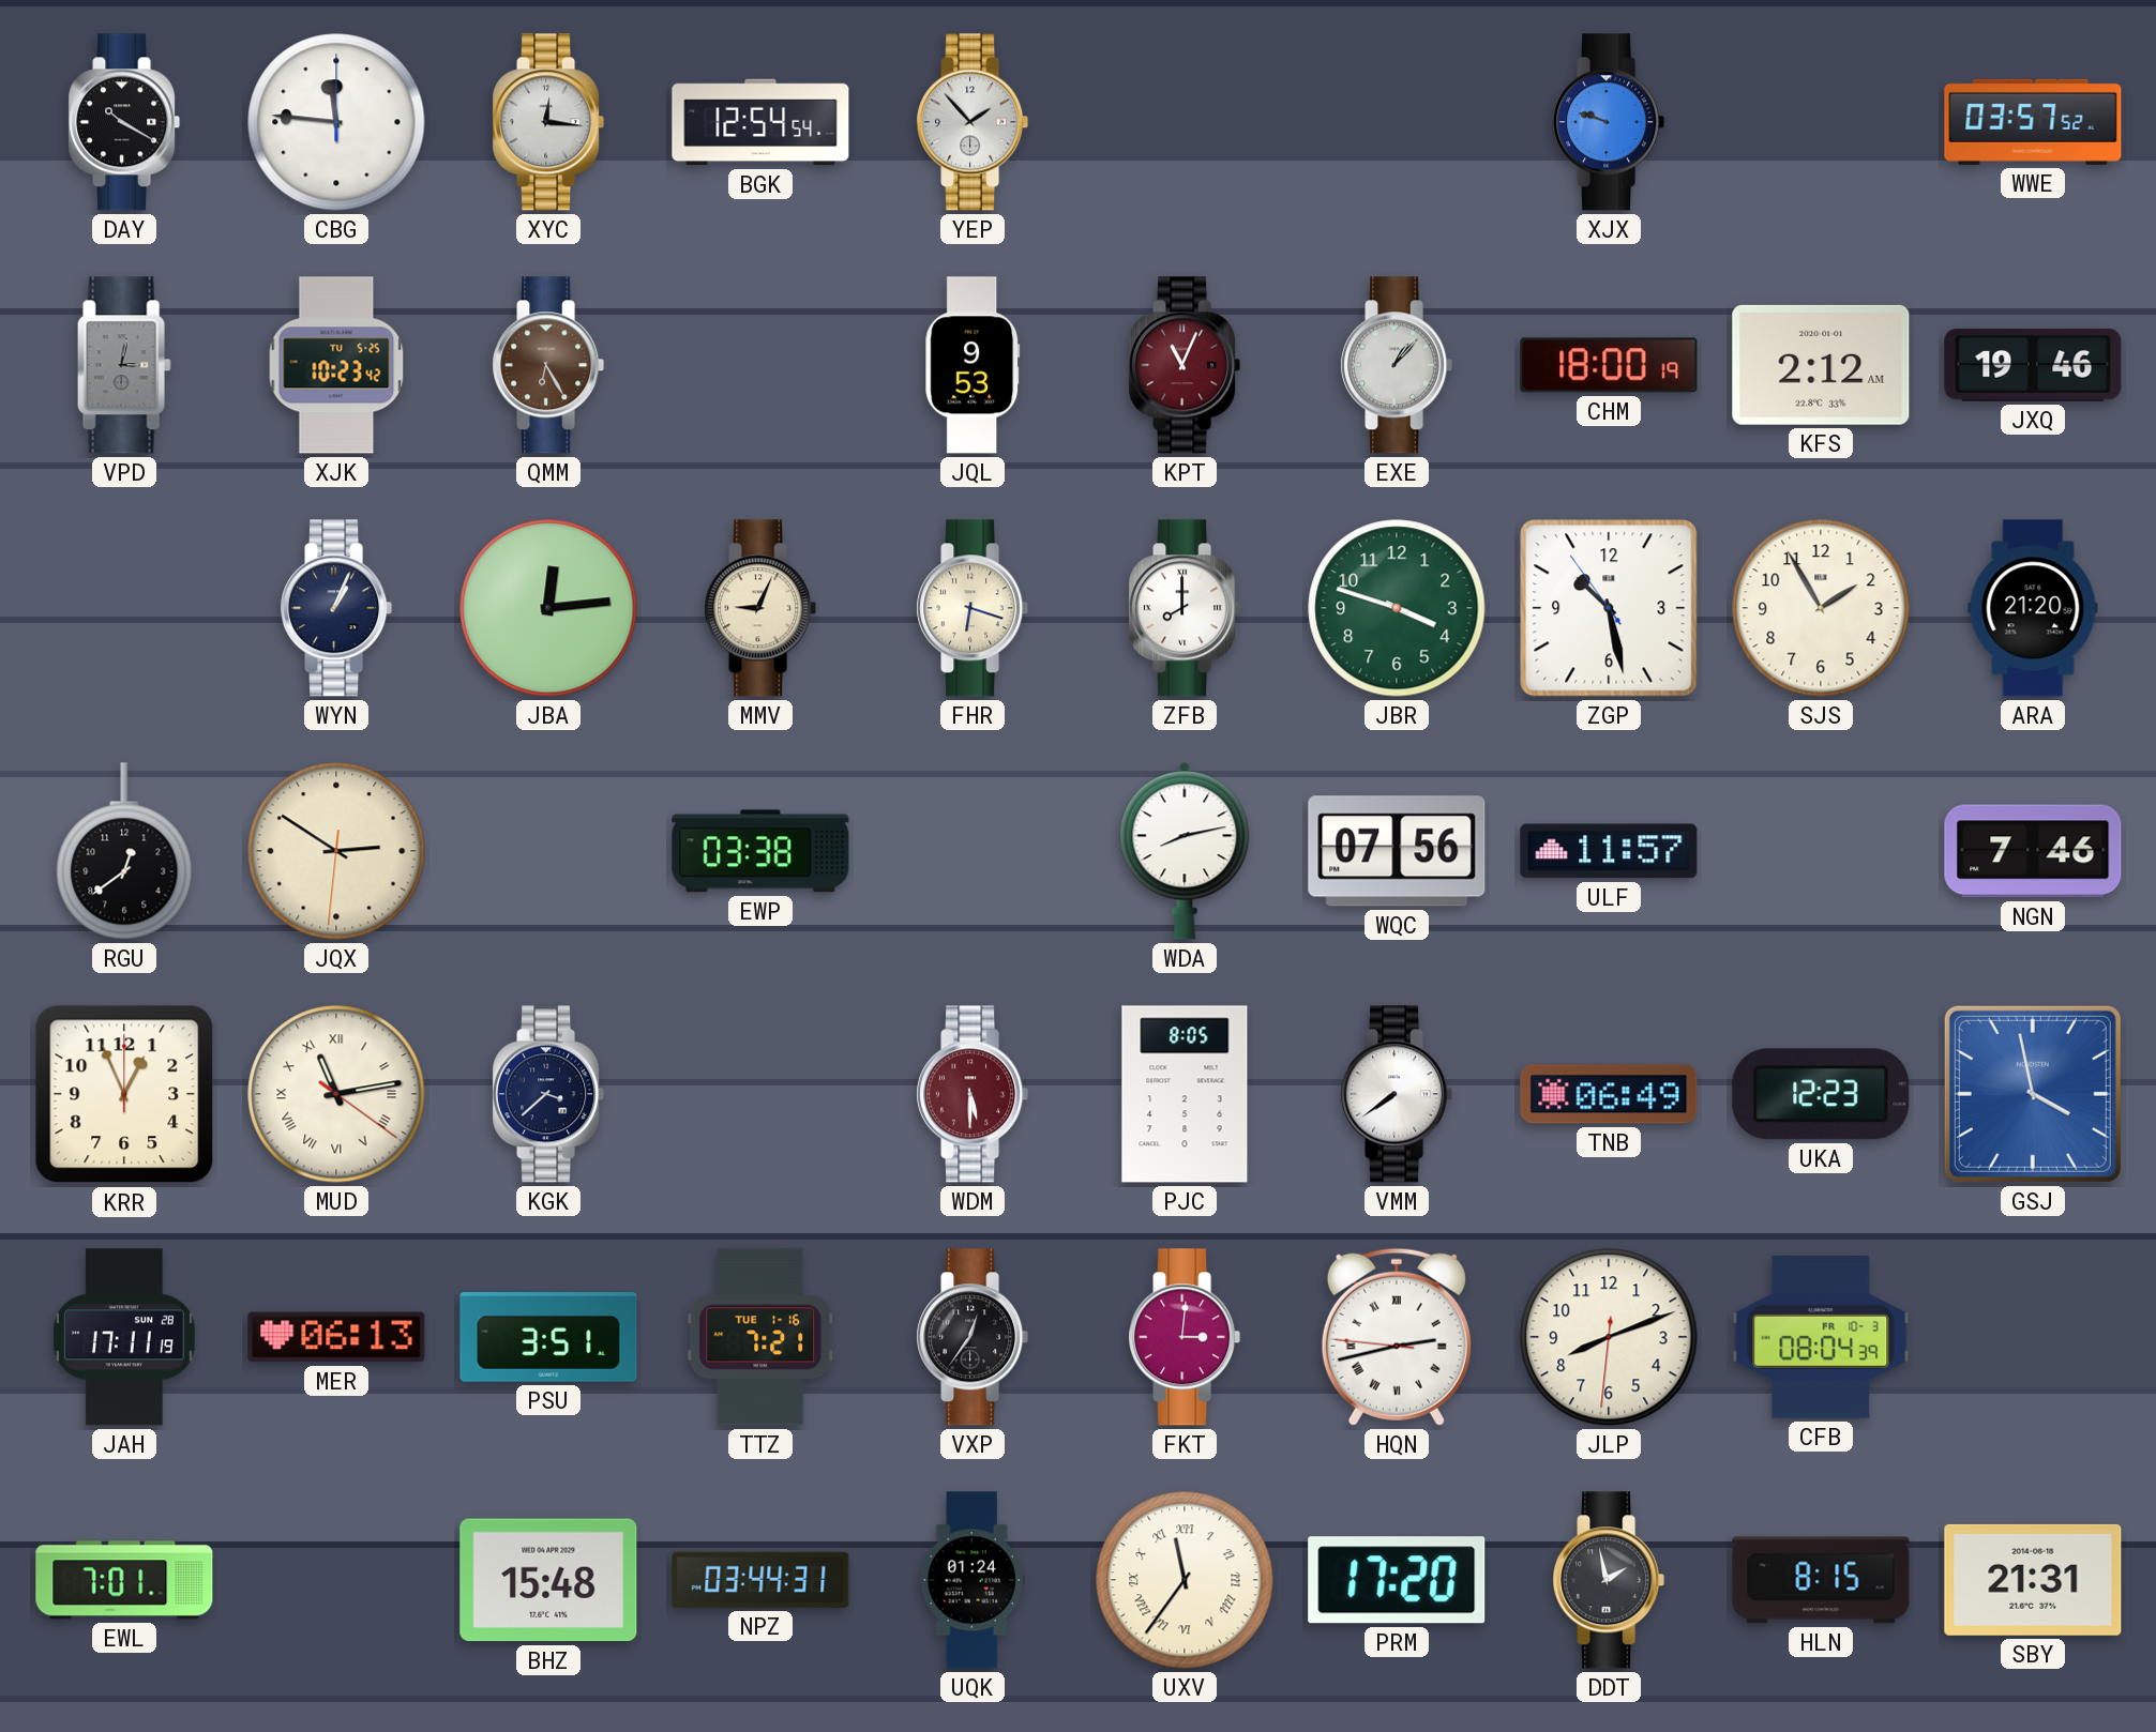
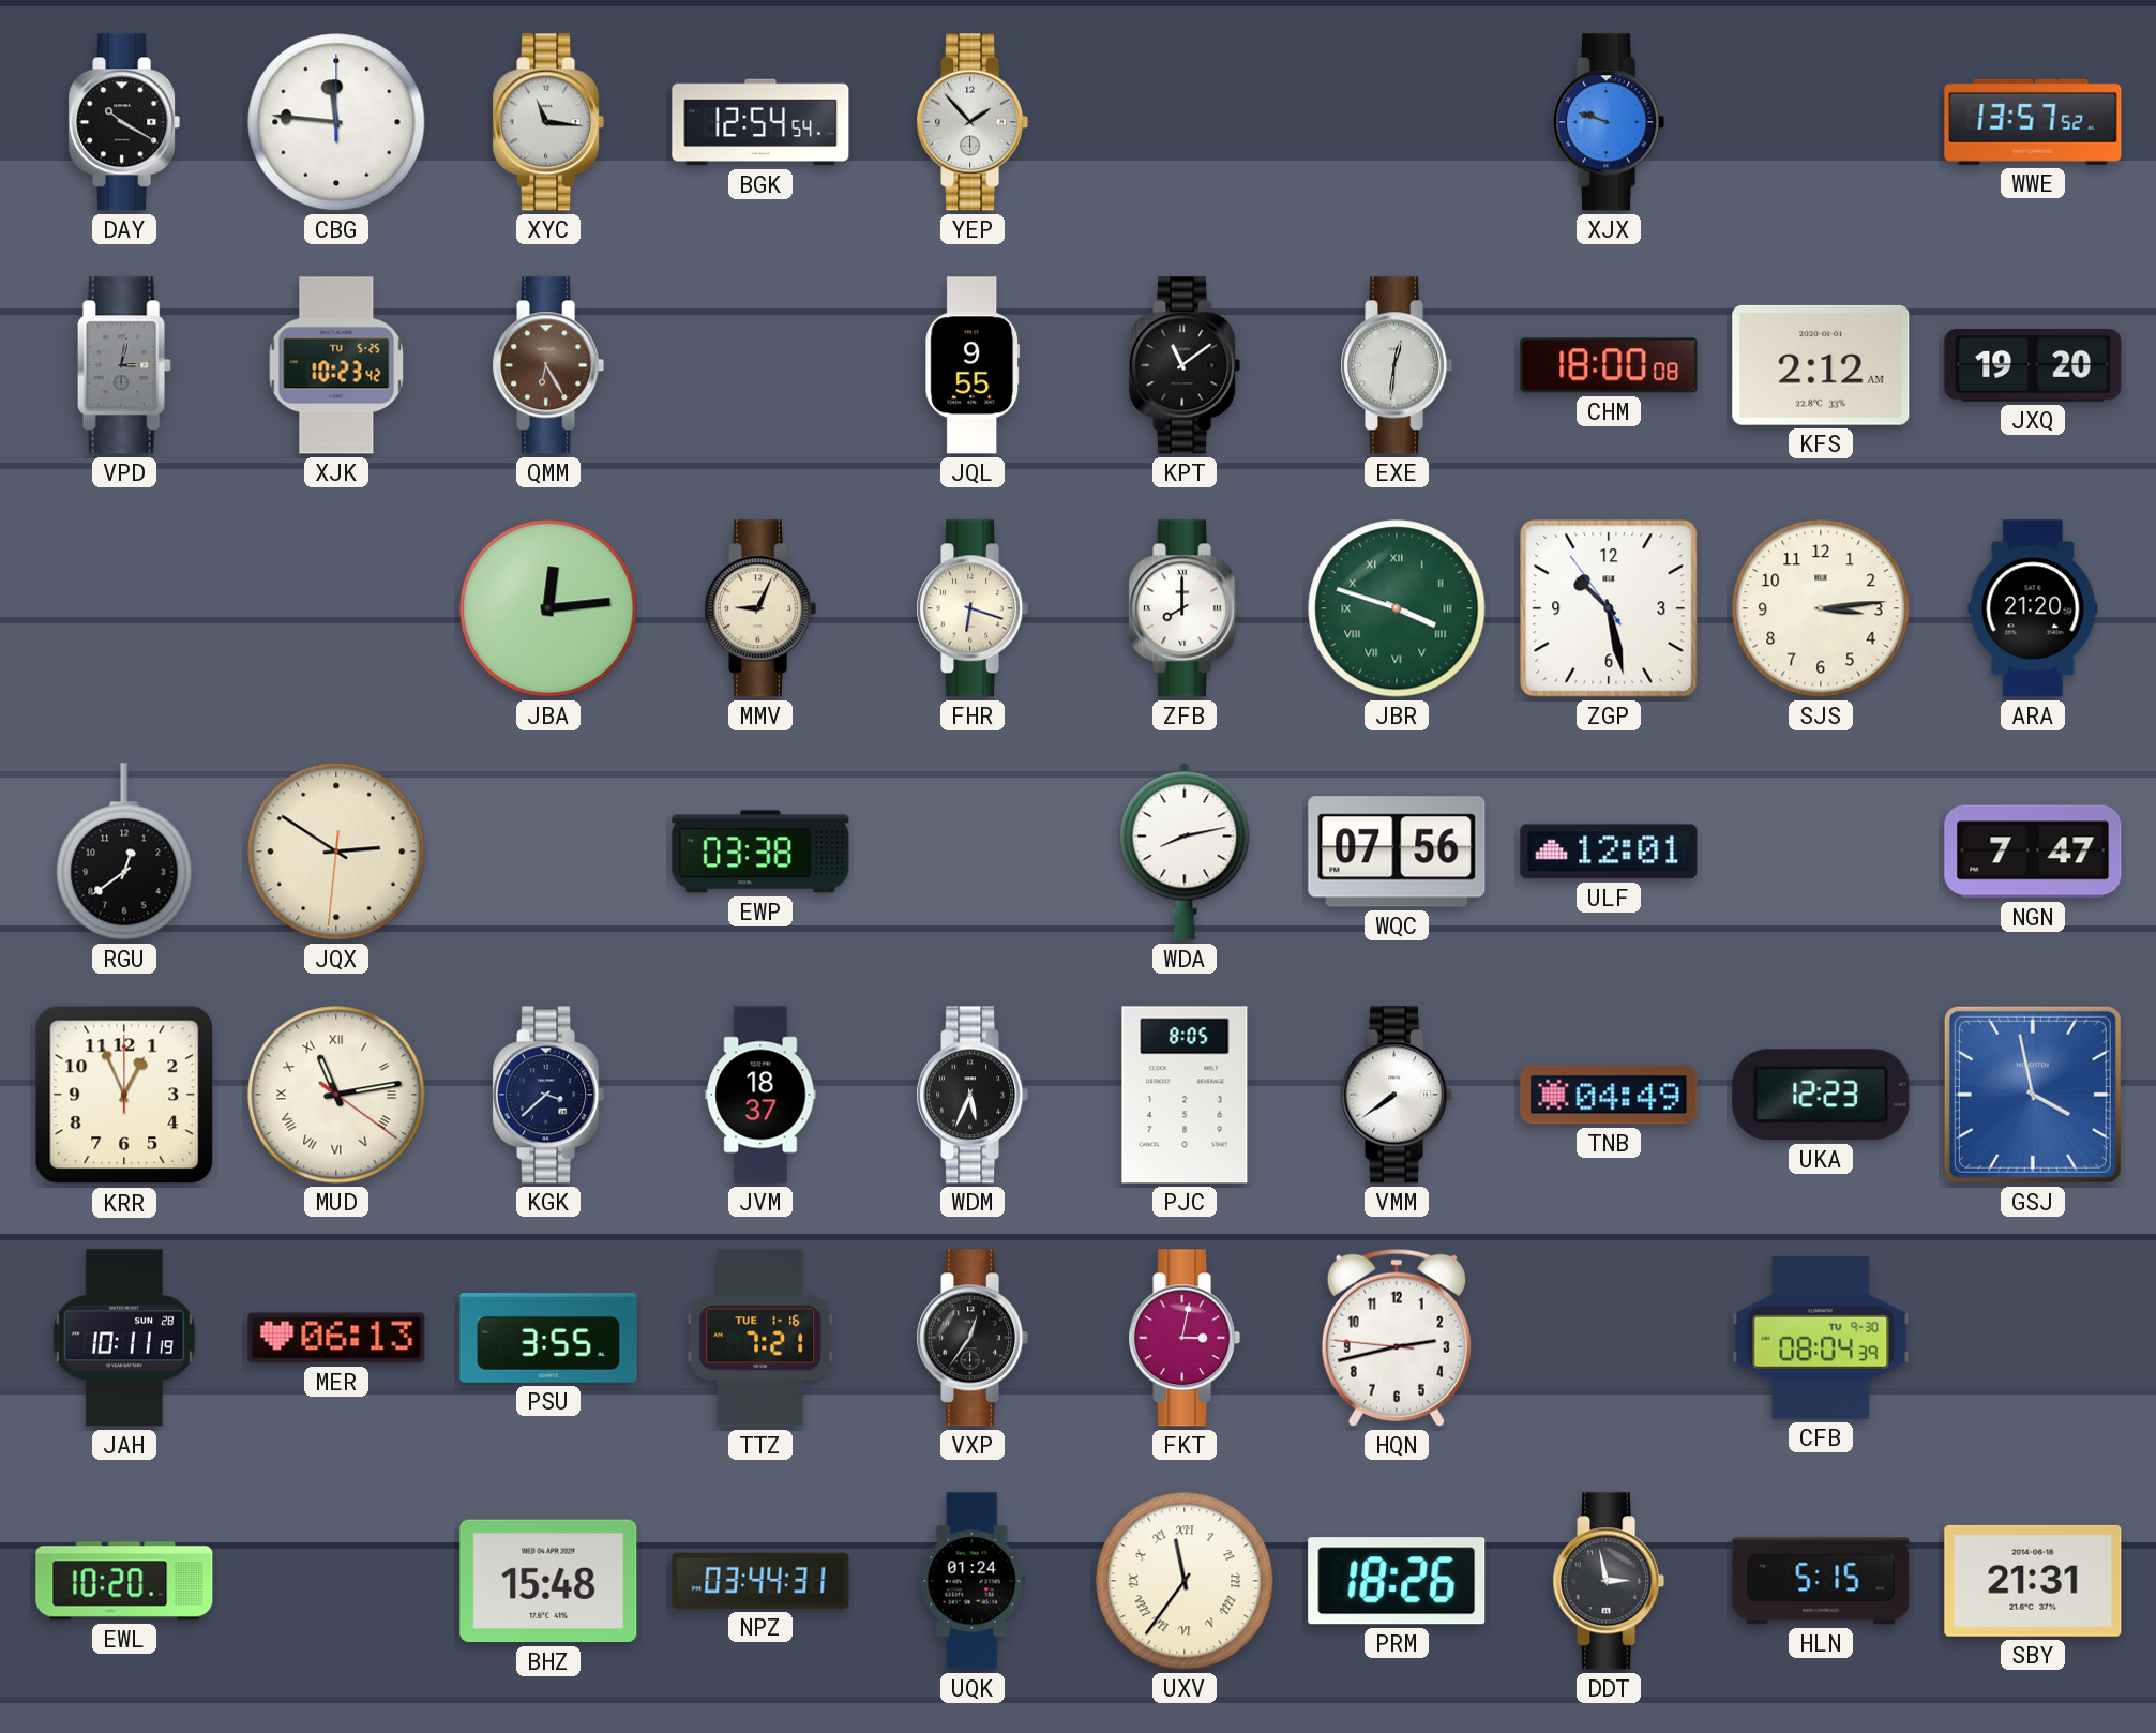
XYC: 12:16 -> 11:16
WWE: 03:57 -> 13:57
JQL: 9:53 -> 9:55
KPT: 11:04 -> 11:09
KPT dial: burgundy -> black
EXE: 1:07 -> 12:31
CHM: 18:00:19 -> 18:00:08
JXQ: 19:46 -> 19:20
WYN: 1:04 -> none
JBR numerals: Arabic -> Roman
SJS: 1:55 -> 3:14
ULF: 11:57 -> 12:01
NGN: 7:46 -> 7:47
JVM: none -> 18:37
WDM: 5:30 -> 5:34
WDM dial: burgundy -> black
TNB: 06:49 -> 04:49
JAH: 17:11 -> 10:11
PSU: 3:51 -> 3:55
FKT: 3:01 -> 3:02
HQN numerals: Roman -> Arabic
JLP: 8:11 -> none
CFB date: FR 10-3 -> TU 9-30
EWL: 7:01 -> 10:20
PRM: 17:20 -> 18:26
DDT: 1:58 -> 2:58
HLN: 8:15 -> 5:15
